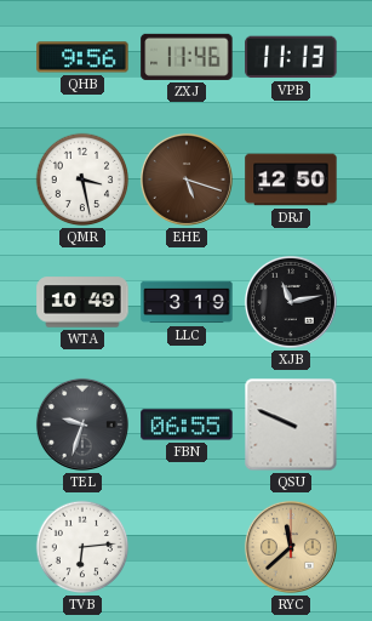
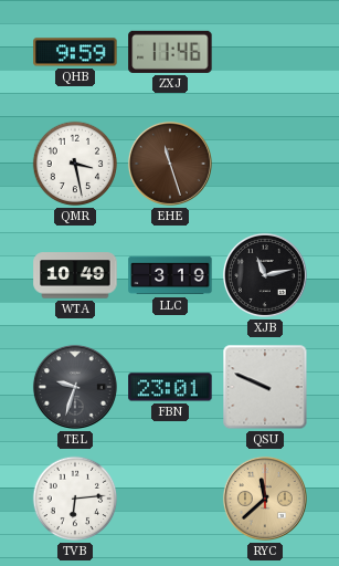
QHB: 9:56 -> 9:59
VPB: 11:13 -> none
EHE: 5:18 -> 11:27
DRJ: 12:50 -> none
FBN: 06:55 -> 23:01
